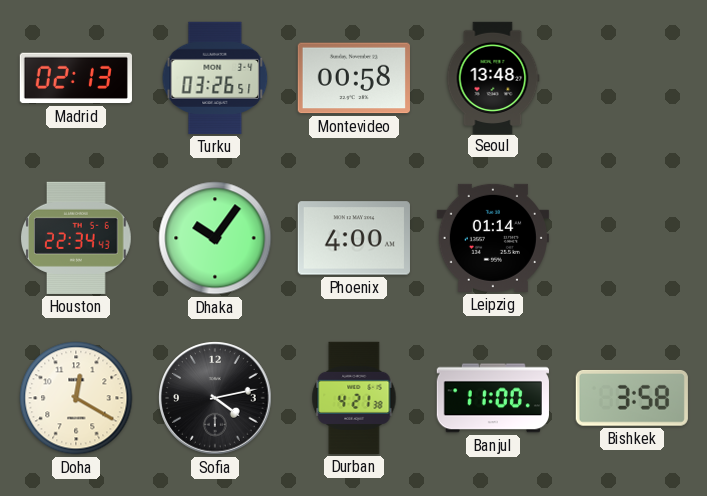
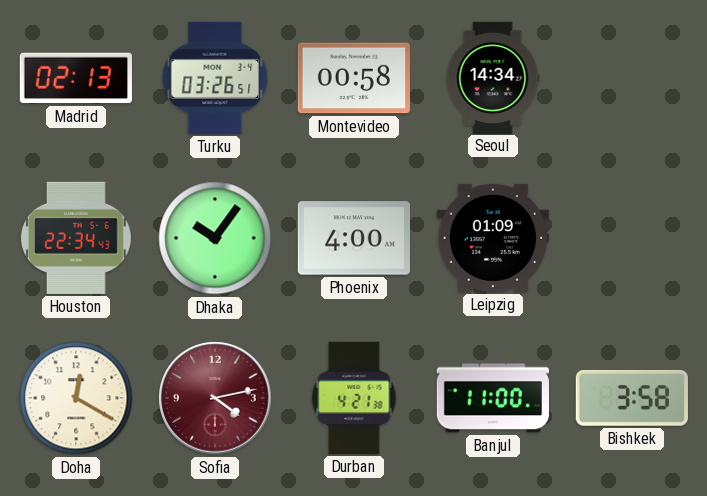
Seoul: 13:48 -> 14:34
Leipzig: 01:14 -> 01:09
Sofia dial: black -> burgundy
